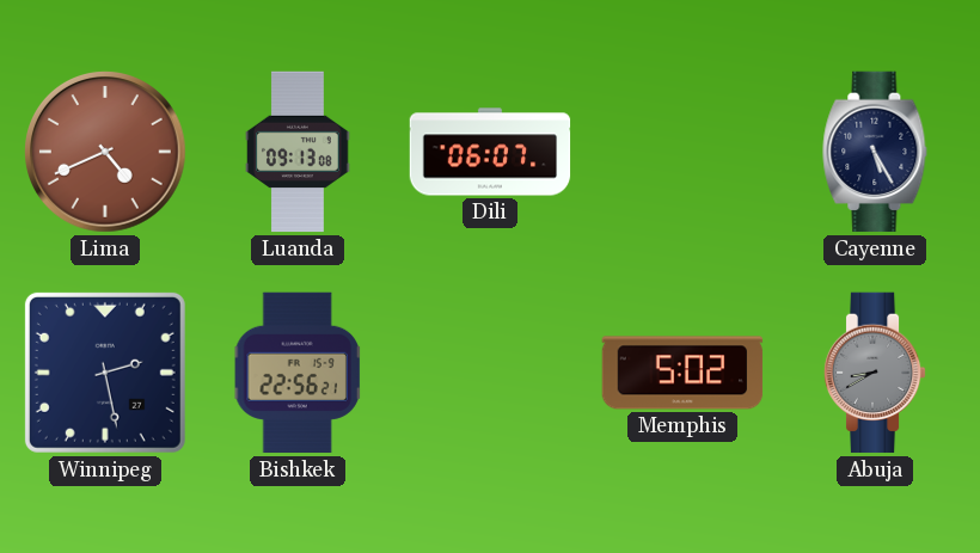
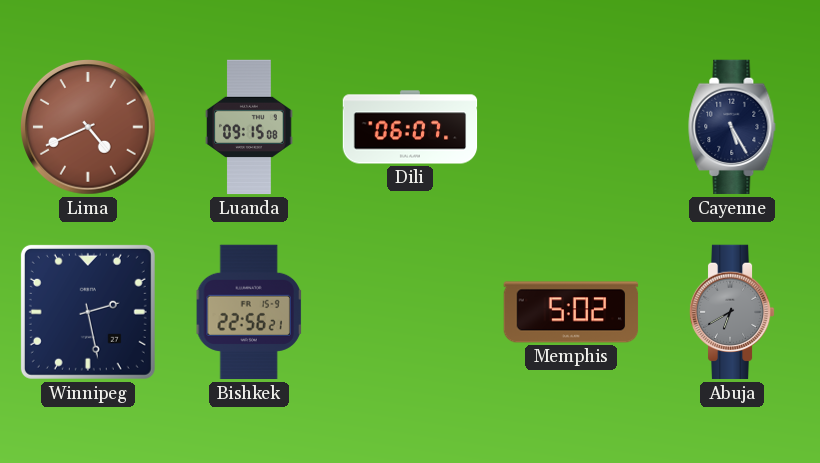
Luanda: 09:13 -> 09:15
Abuja: 8:40 -> 6:40
